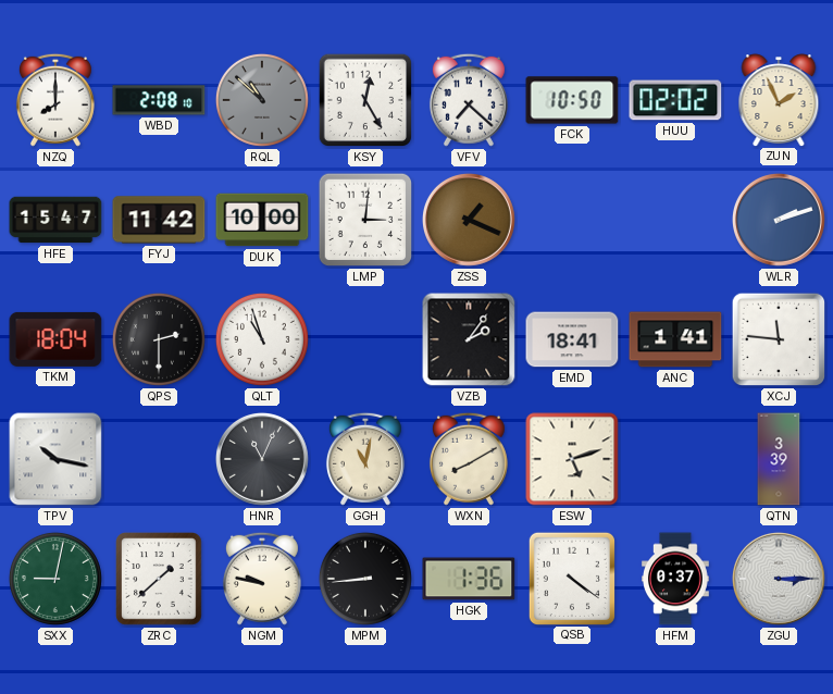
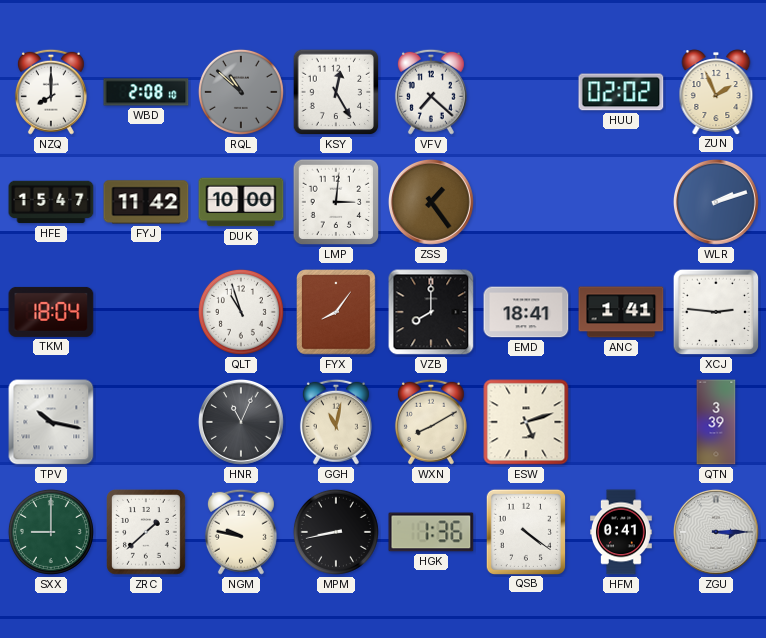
FCK: 10:50 -> none
ZSS: 1:19 -> 1:24
QPS: 2:30 -> none
FYX: none -> 8:06
VZB: 2:06 -> 8:00
XCJ: 11:46 -> 2:46
SXX: 9:02 -> 9:00
MPM: 8:44 -> 8:43
HFM: 0:37 -> 0:41
